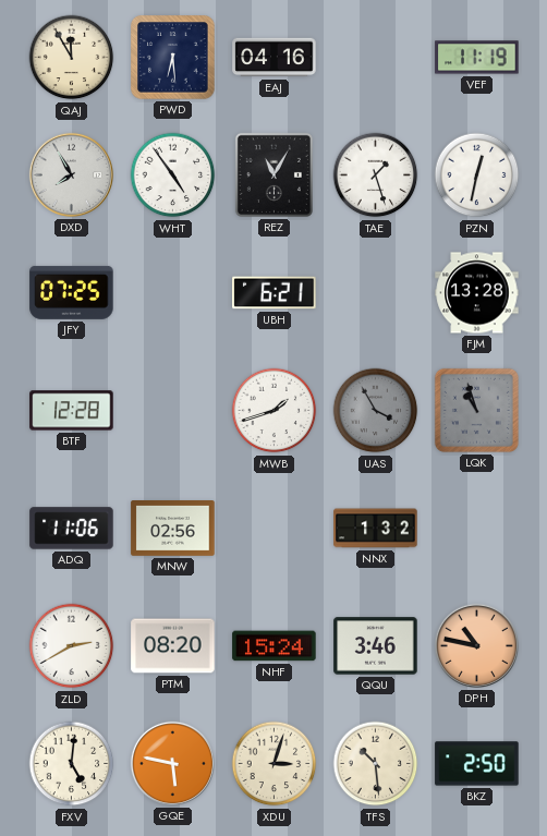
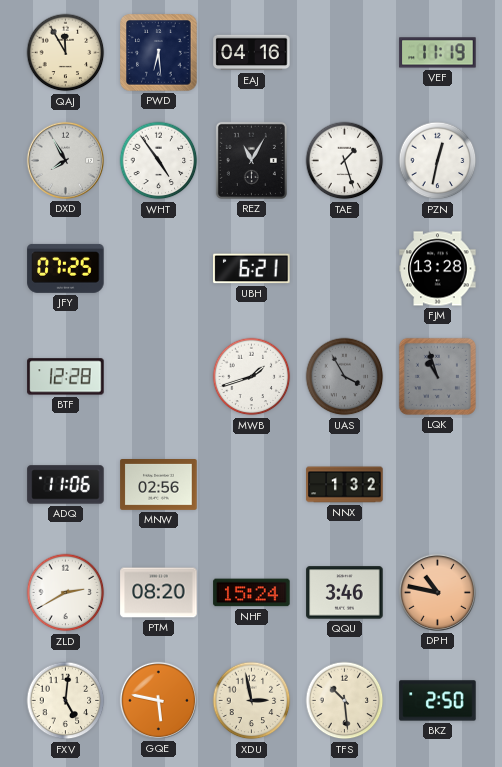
XDU: 3:03 -> 2:58
